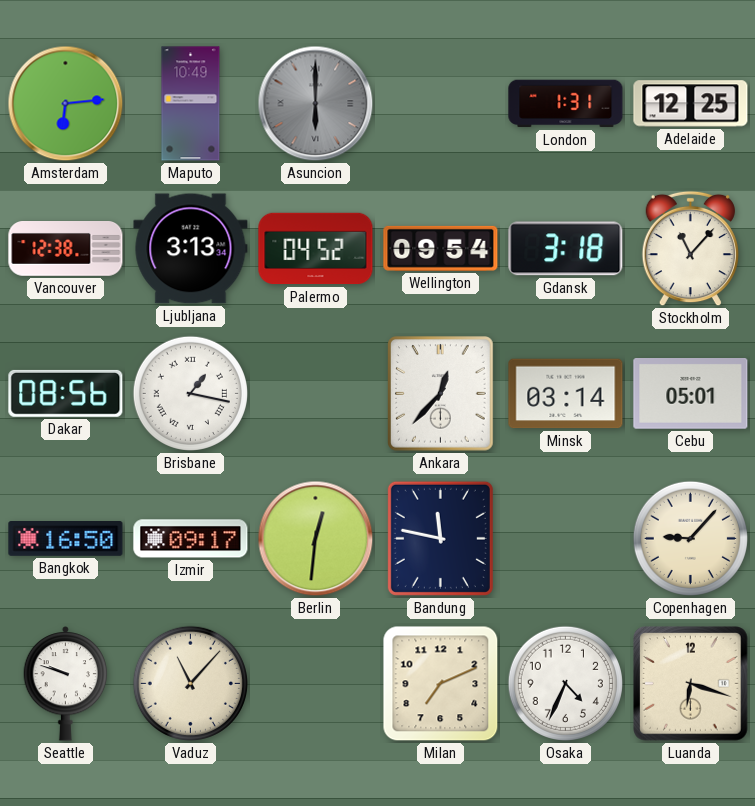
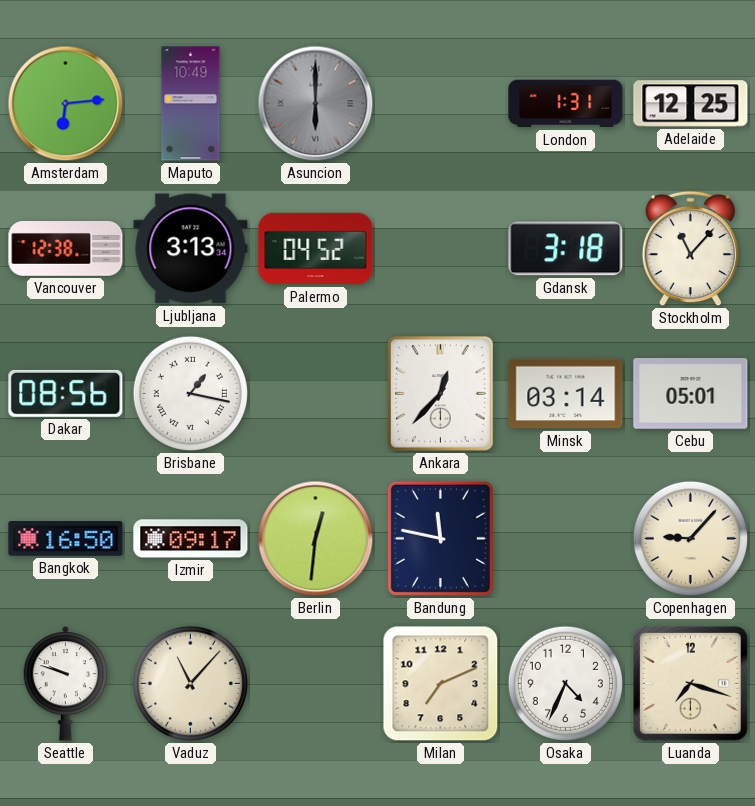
Wellington: 09:54 -> none
Luanda: 6:18 -> 7:18
